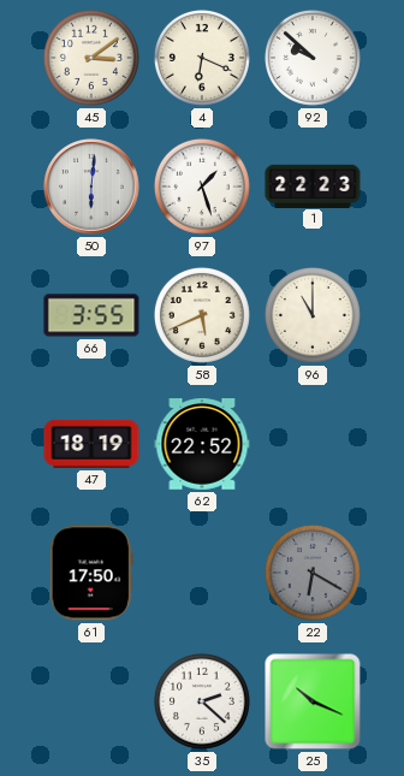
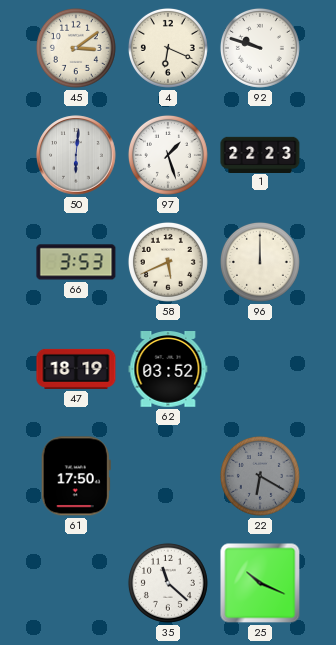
92: 9:52 -> 9:48
66: 3:55 -> 3:53
96: 11:00 -> 12:00
62: 22:52 -> 03:52
35: 2:22 -> 11:22
